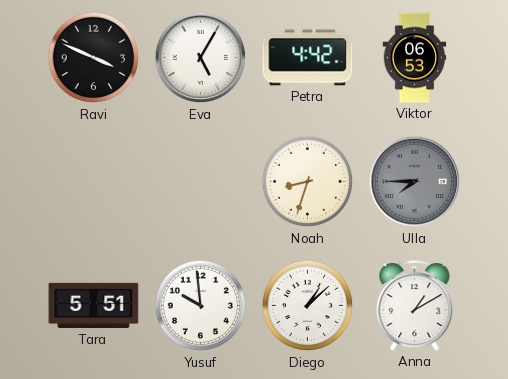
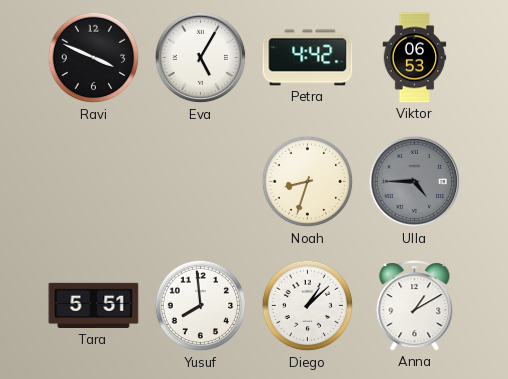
Ulla: 7:45 -> 4:45
Yusuf: 9:59 -> 7:59
